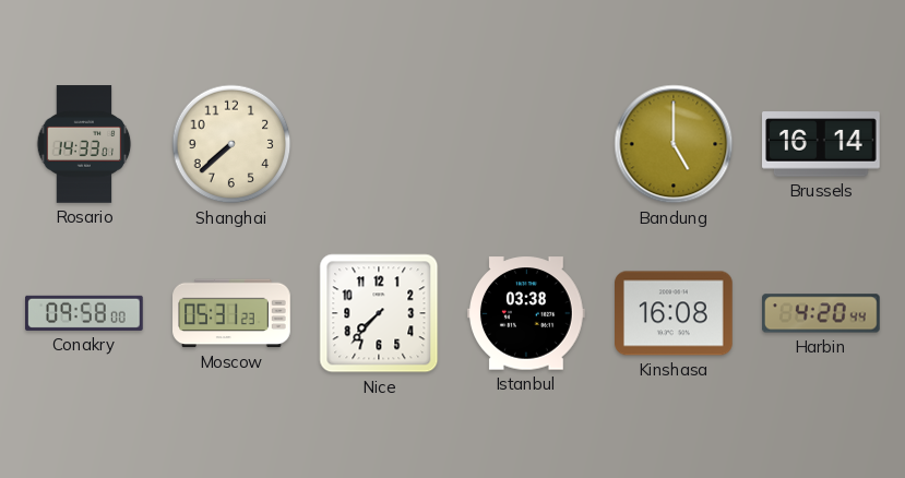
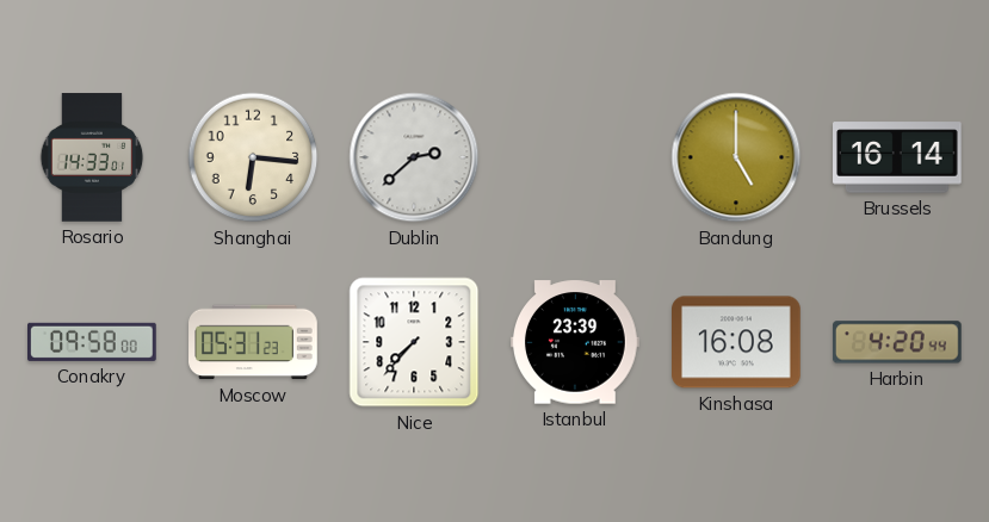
Shanghai: 7:38 -> 6:16
Dublin: none -> 2:38
Istanbul: 03:38 -> 23:39
